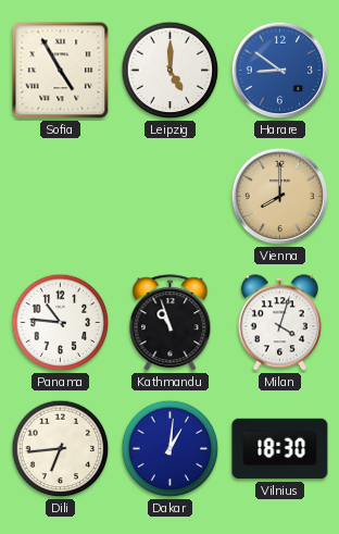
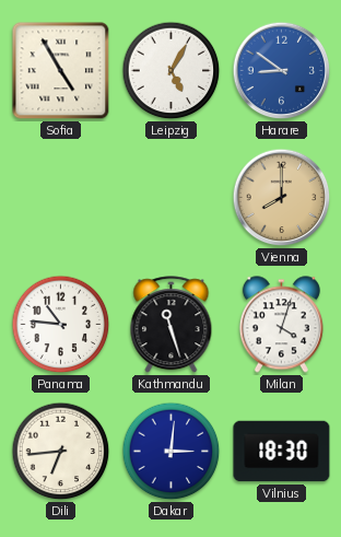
Leipzig: 5:00 -> 5:05
Kathmandu: 10:57 -> 11:27
Dakar: 1:01 -> 3:01
